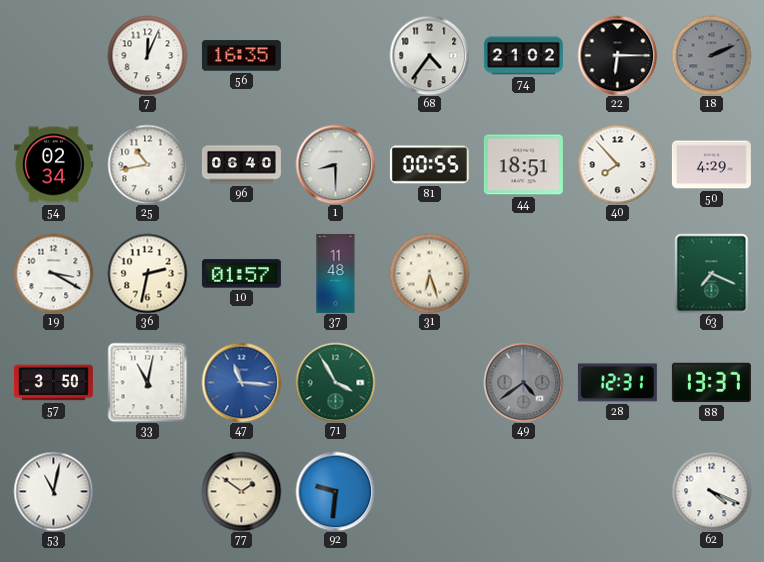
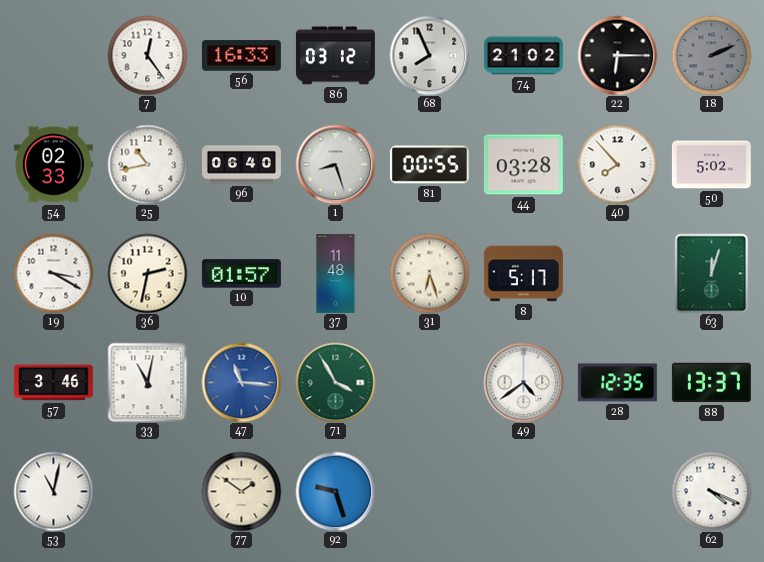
7: 12:04 -> 12:24
56: 16:35 -> 16:33
86: none -> 03:12
68: 4:36 -> 7:56
54: 02:34 -> 02:33
1: 8:30 -> 8:27
44: 18:51 -> 03:28
50: 4:29 -> 5:02
8: none -> 5:17
63: 7:19 -> 12:03
57: 3:50 -> 3:46
49 dial: grey -> white
28: 12:31 -> 12:35
92: 9:31 -> 9:27
